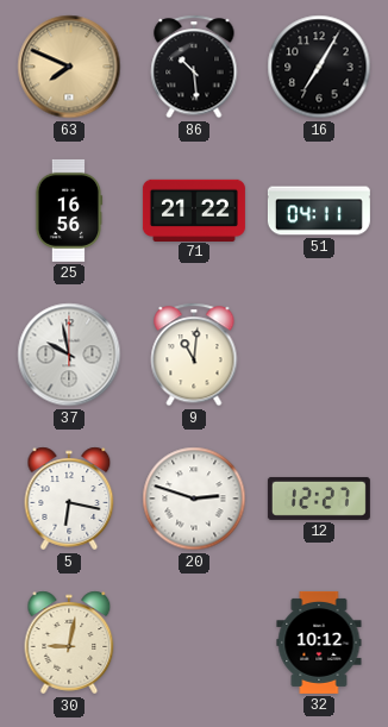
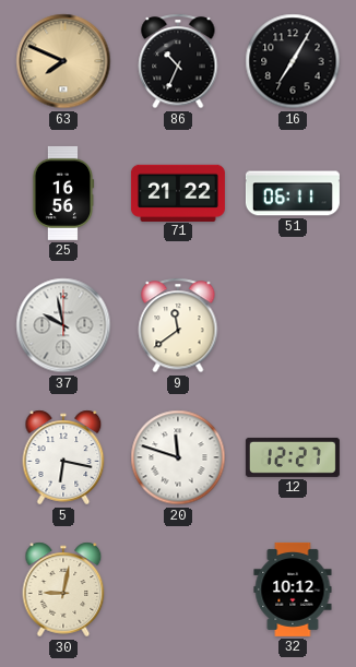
86: 10:29 -> 10:34
51: 04:11 -> 06:11
9: 11:01 -> 11:39
20: 2:48 -> 11:48
